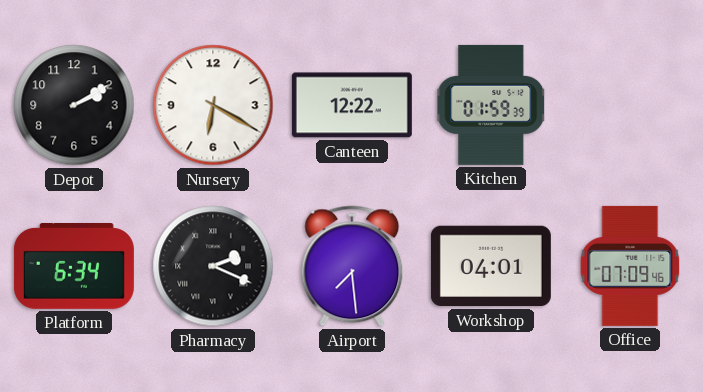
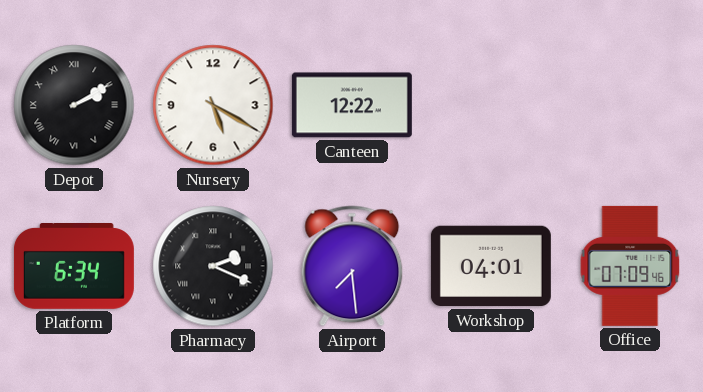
Depot numerals: Arabic -> Roman
Nursery: 6:20 -> 5:20
Kitchen: 01:59 -> none
